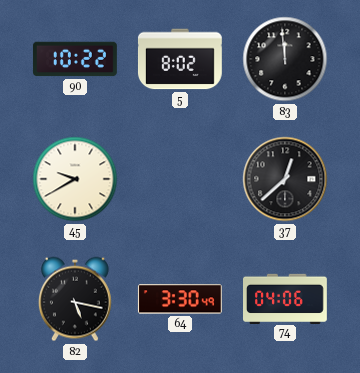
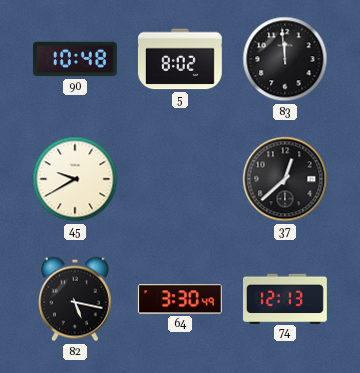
90: 10:22 -> 10:48
74: 04:06 -> 12:13
